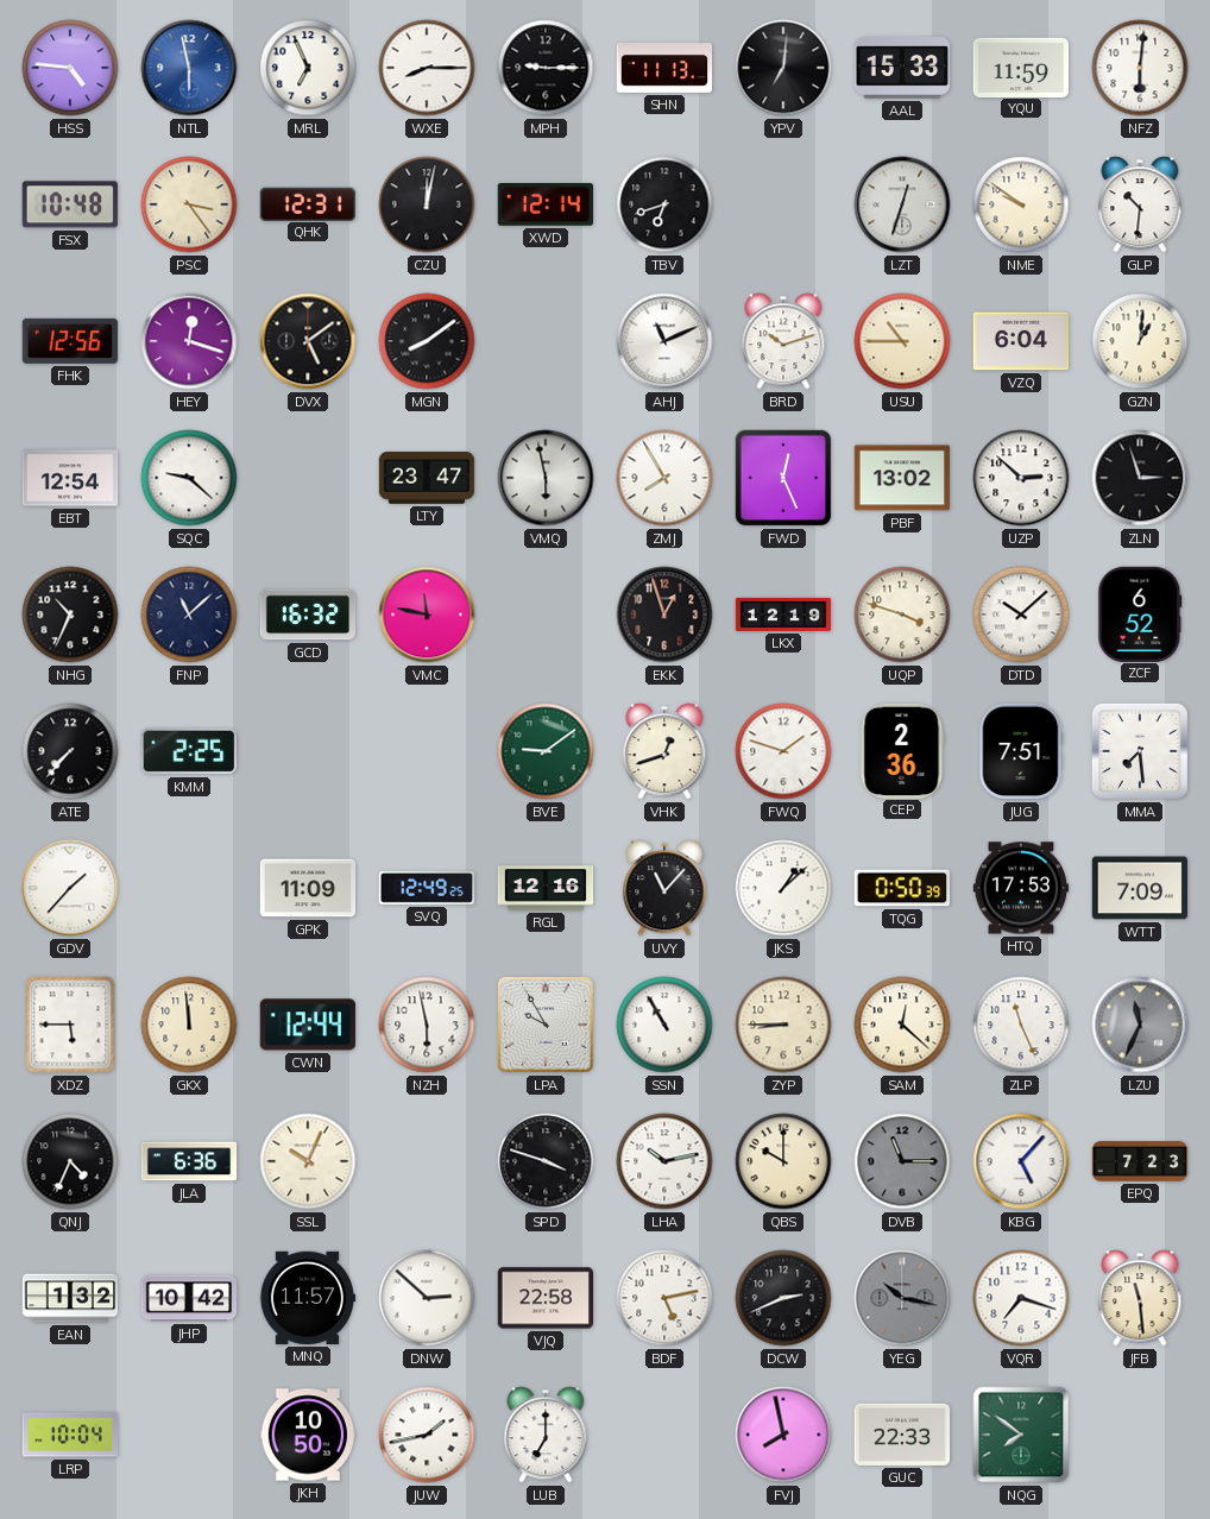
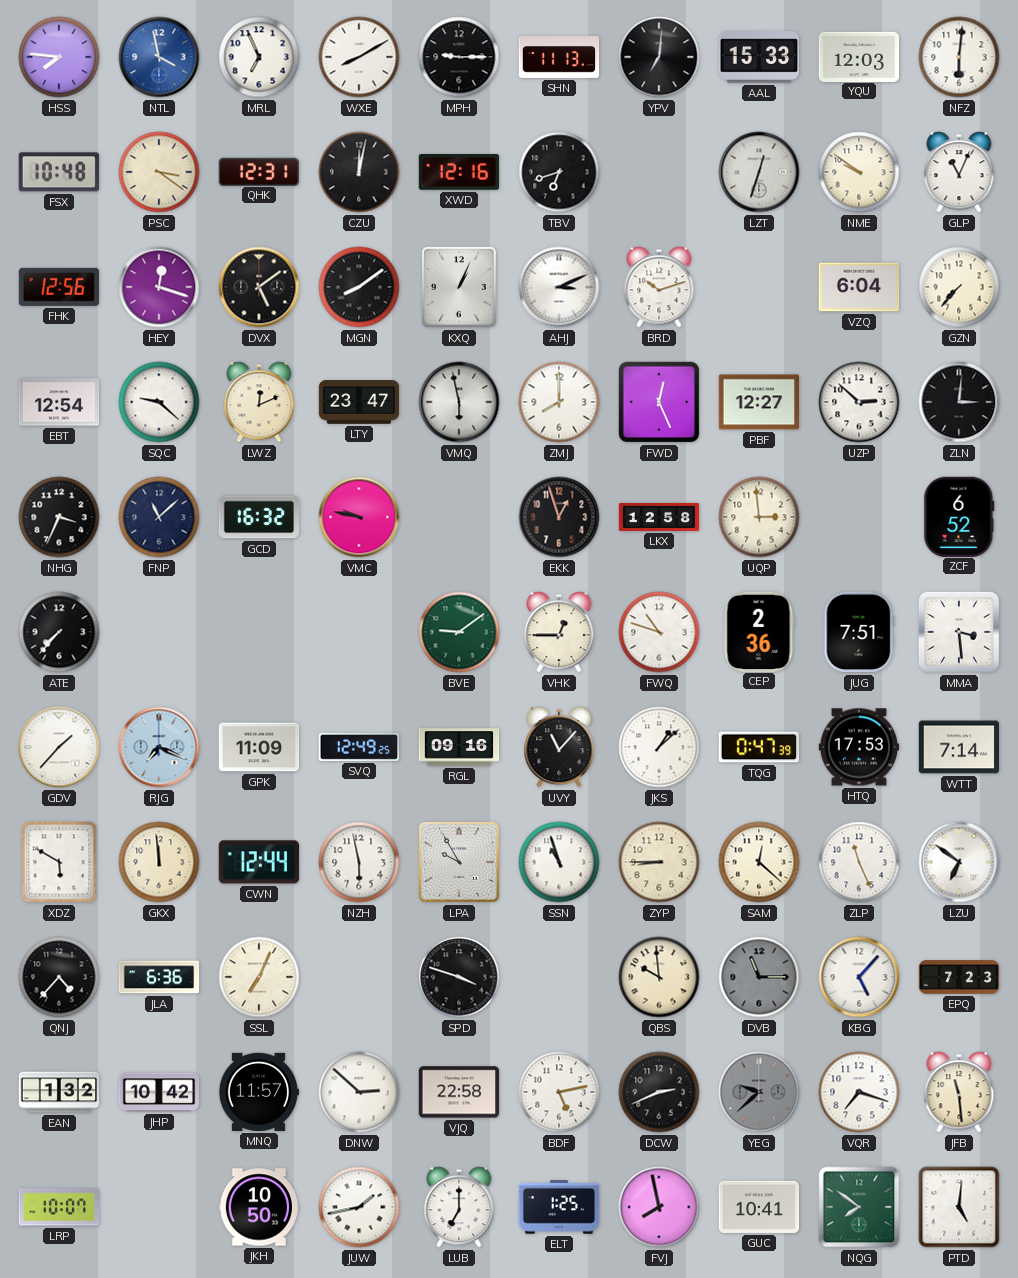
HSS: 4:46 -> 7:46
NTL: 5:58 -> 3:58
WXE: 8:15 -> 8:10
YQU: 11:59 -> 12:03
PSC: 3:24 -> 3:21
XWD: 12:14 -> 12:16
GLP: 10:31 -> 11:04
KXQ: none -> 1:04
AHJ: 11:11 -> 3:11
USU: 10:45 -> none
GZN: 1:01 -> 7:37
LWZ: none -> 12:11
ZMJ: 7:55 -> 8:00
PBF: 13:02 -> 12:27
ZLN: 2:57 -> 3:01
NHG: 10:34 -> 3:34
VMC: 11:47 -> 9:47
LKX: 12:19 -> 12:58
UQP: 3:48 -> 2:59
DTD: 10:08 -> none
KMM: 2:25 -> none
VHK: 12:42 -> 12:45
FWQ: 1:48 -> 10:48
MMA: 7:29 -> 3:29
RJG: none -> 7:19
RGL: 12:16 -> 09:16
TQG: 0:50 -> 0:47
WTT: 7:09 -> 7:14
XDZ: 5:45 -> 5:50
SSN: 10:55 -> 10:57
LZU: 11:34 -> 6:51
LZU dial: grey -> white
QNJ: 4:34 -> 4:37
SSL: 10:04 -> 7:04
LHA: 10:13 -> none
QBS: 10:00 -> 9:59
YEG: 10:17 -> 9:38
LRP: 10:04 -> 10:07
ELT: none -> 1:25
GUC: 22:33 -> 10:41
PTD: none -> 5:01
